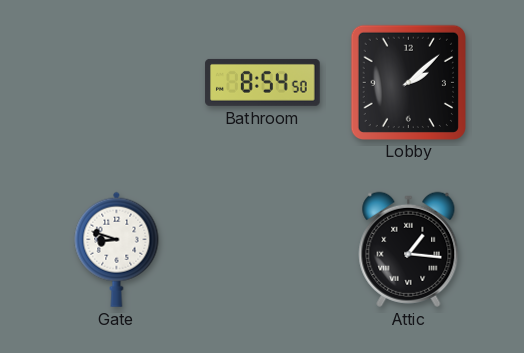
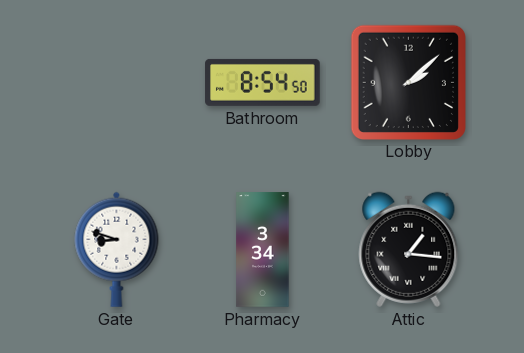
Pharmacy: none -> 3:34
